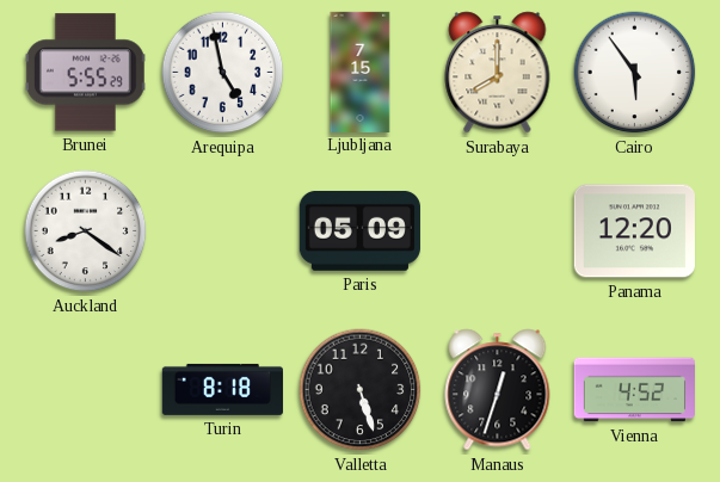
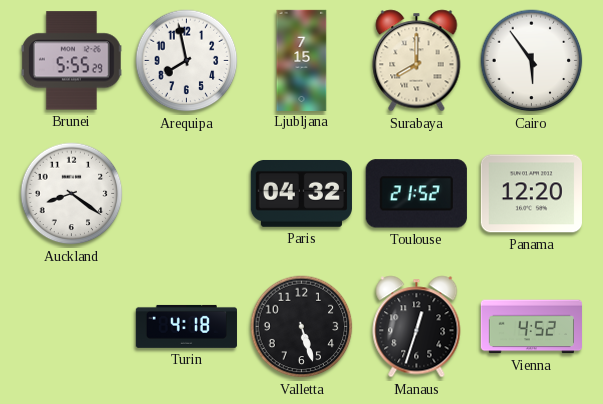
Arequipa: 4:58 -> 7:58
Paris: 05:09 -> 04:32
Toulouse: none -> 21:52
Turin: 8:18 -> 4:18
